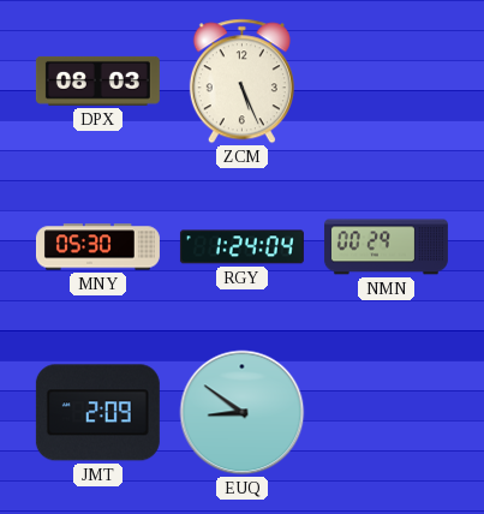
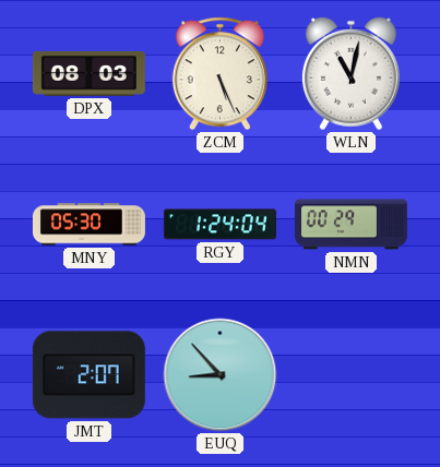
WLN: none -> 11:02
JMT: 2:09 -> 2:07
EUQ: 8:51 -> 8:53
